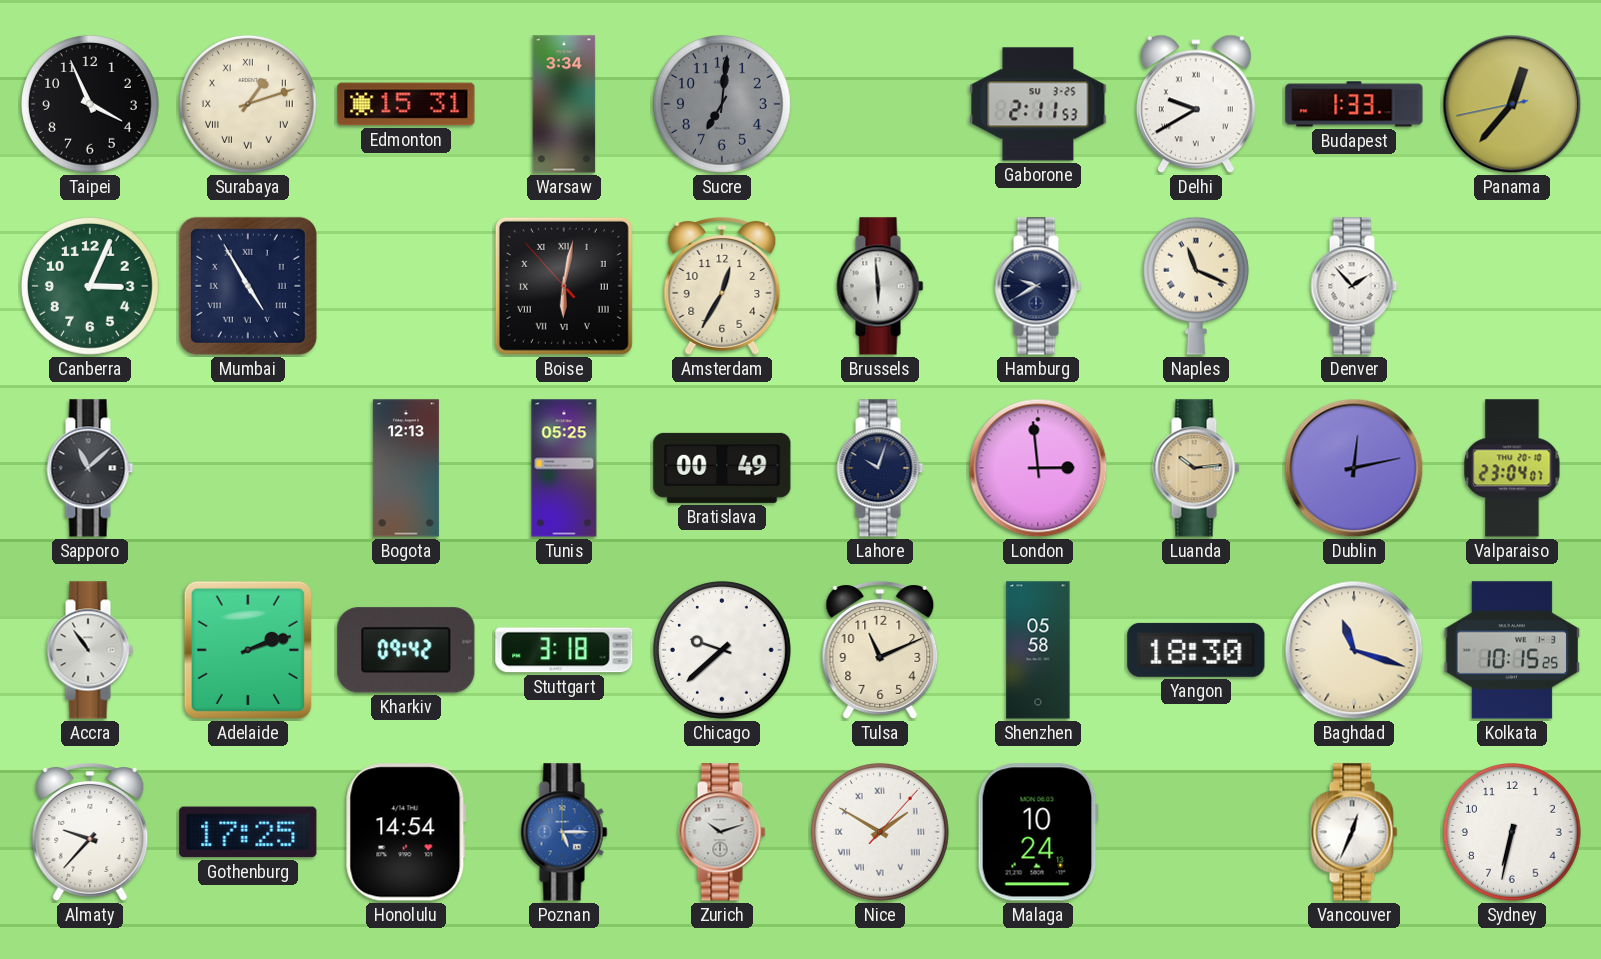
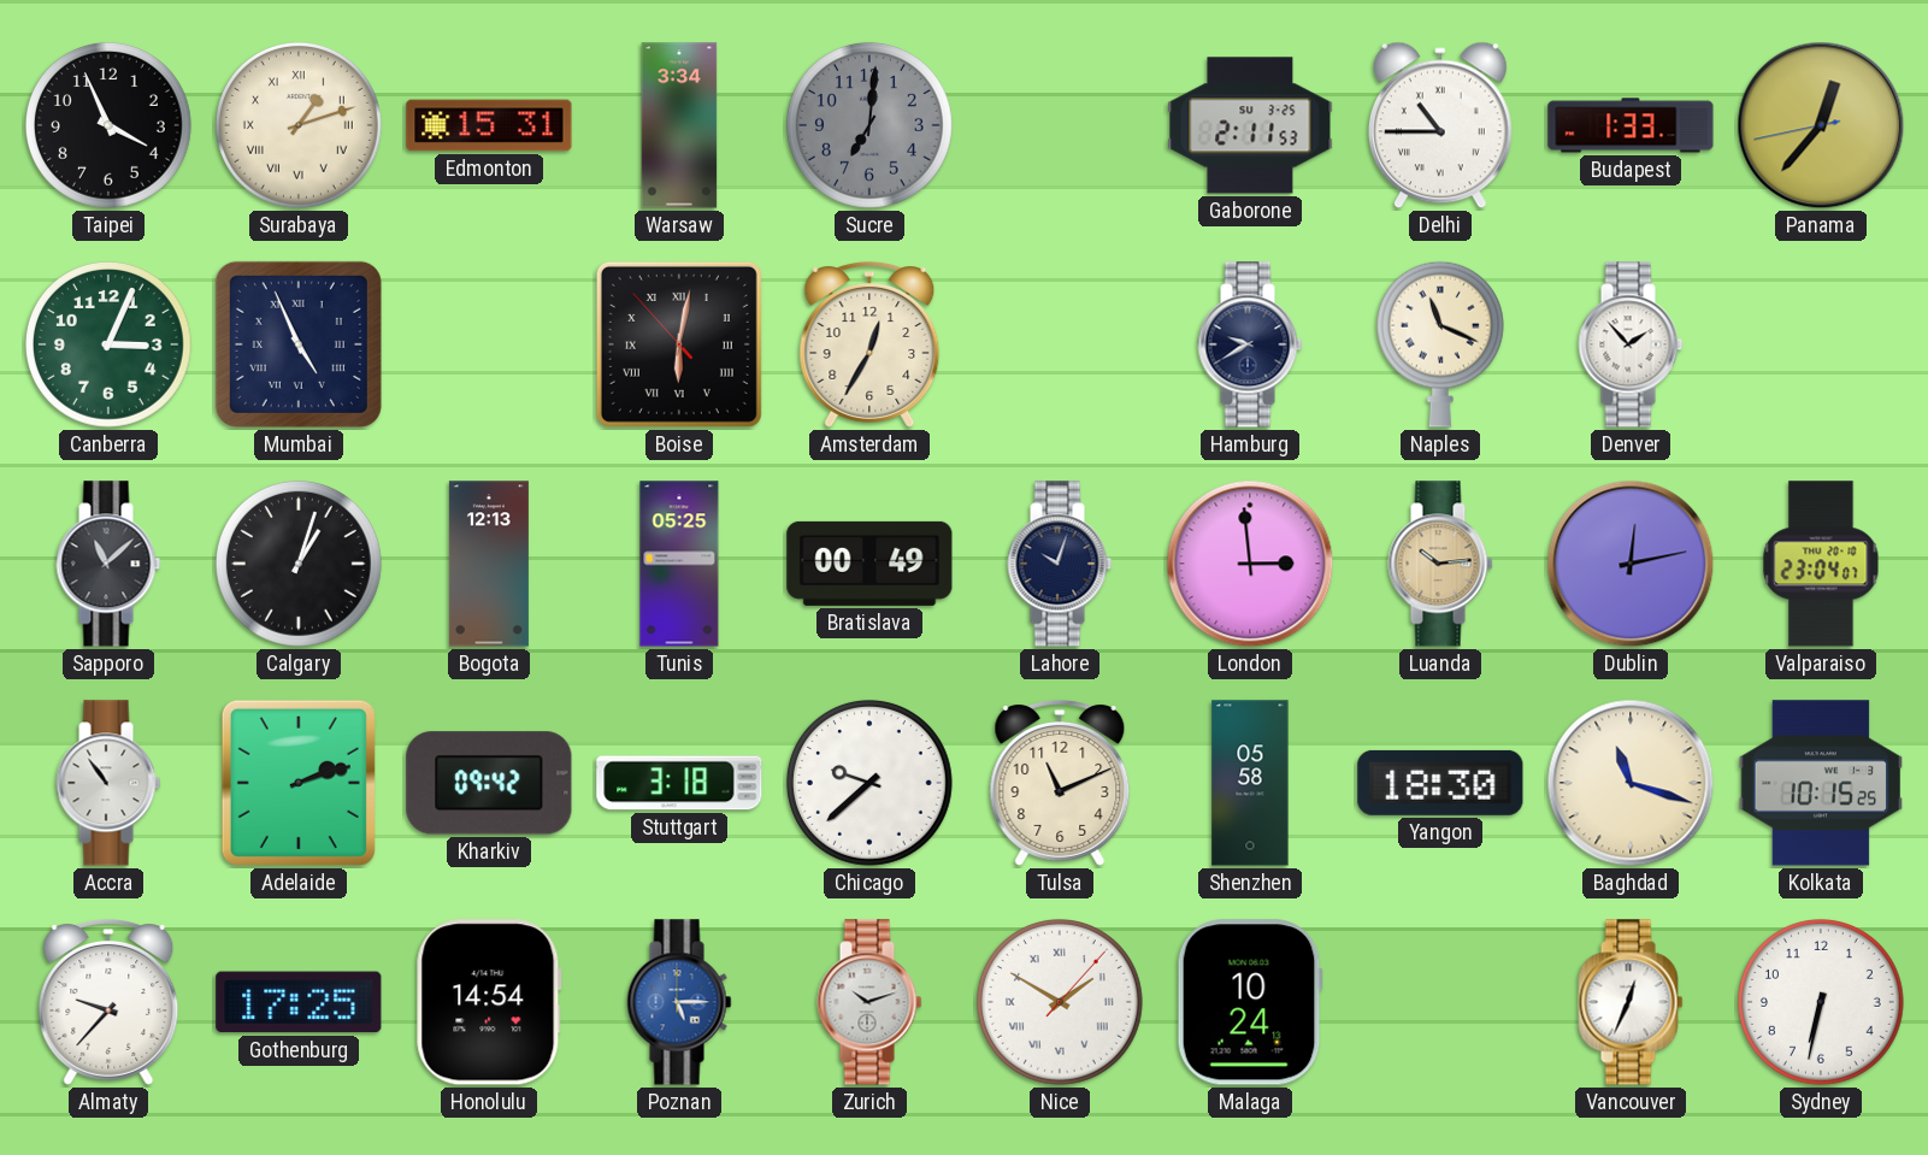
Delhi: 9:40 -> 10:45
Mumbai: 4:55 -> 4:56
Brussels: 5:59 -> none
Calgary: none -> 1:03
